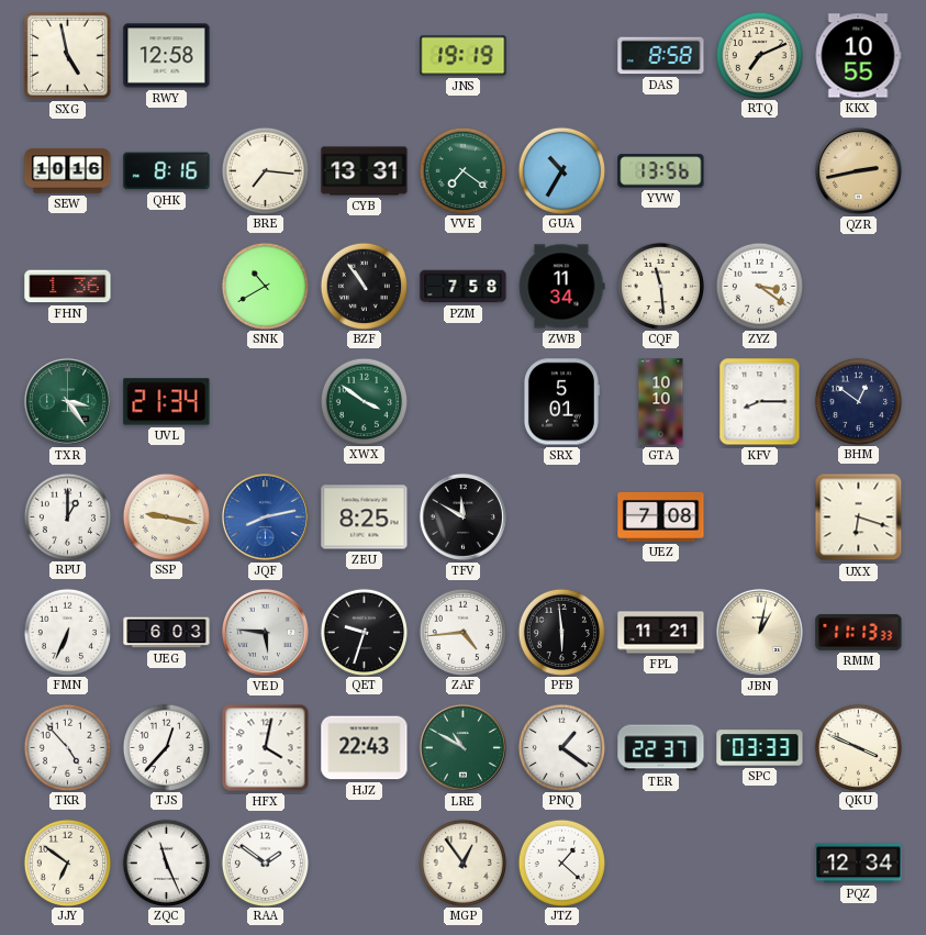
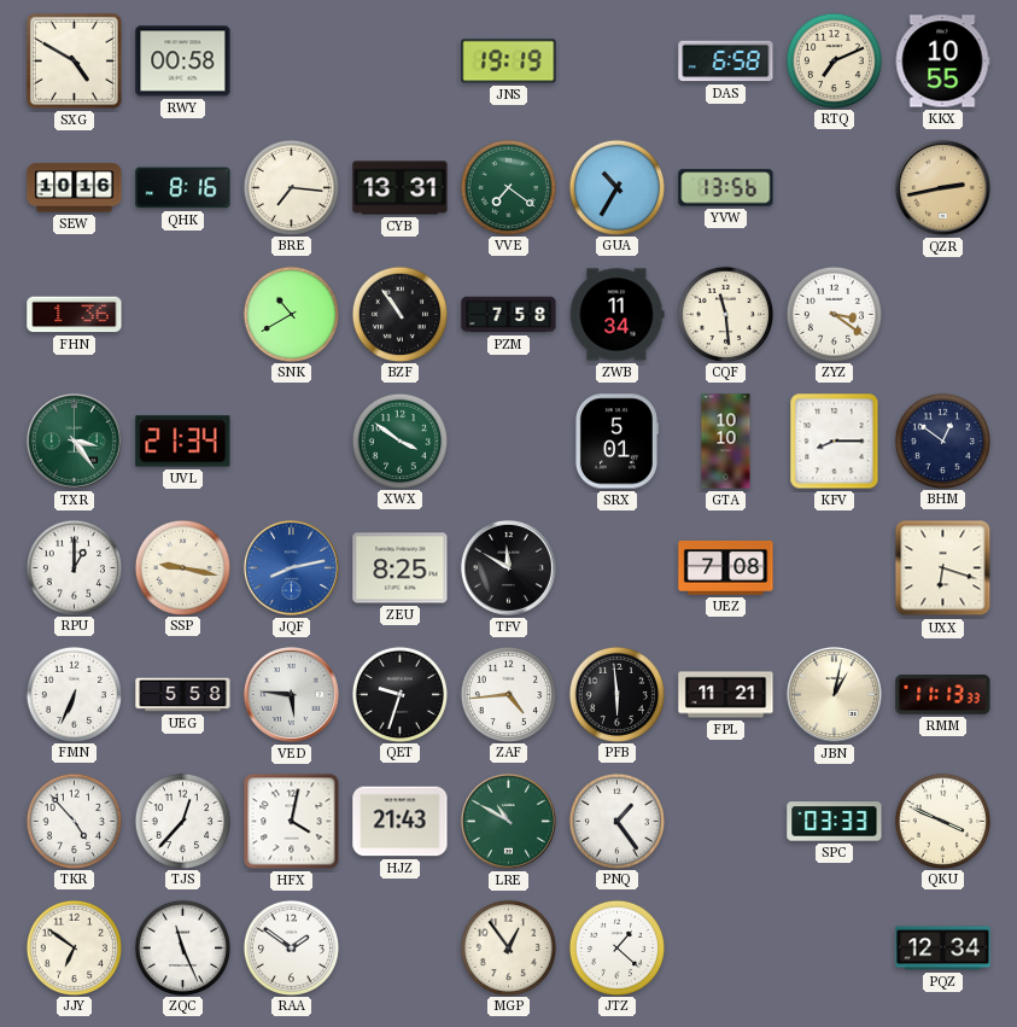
SXG: 4:58 -> 4:50
RWY: 12:58 -> 00:58
DAS: 8:58 -> 6:58
UEG: 6:03 -> 5:58
HJZ: 22:43 -> 21:43
PNQ: 1:21 -> 1:24
TER: 22:37 -> none
